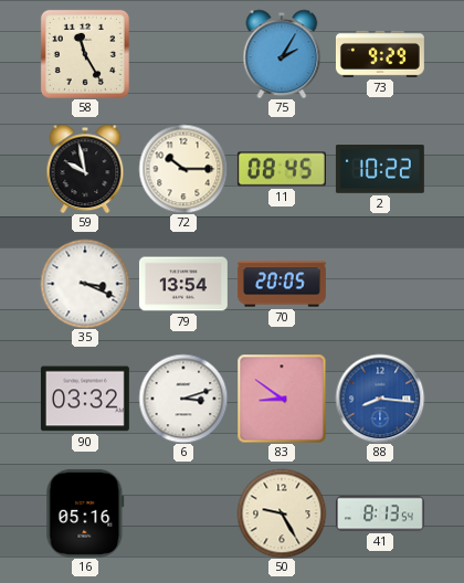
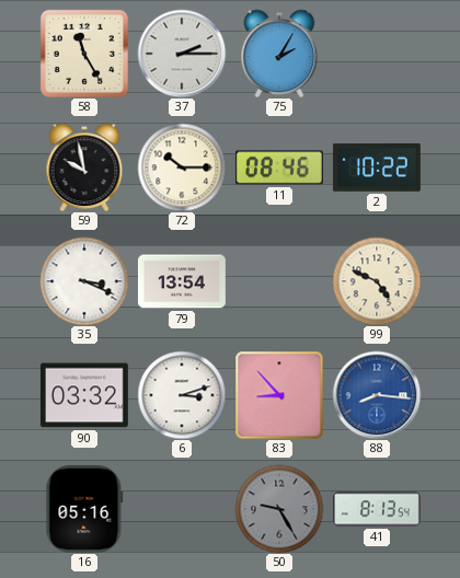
37: none -> 2:15
73: 9:29 -> none
11: 08:45 -> 08:46
70: 20:05 -> none
99: none -> 4:49
83: 8:51 -> 8:53
50 dial: cream -> grey
